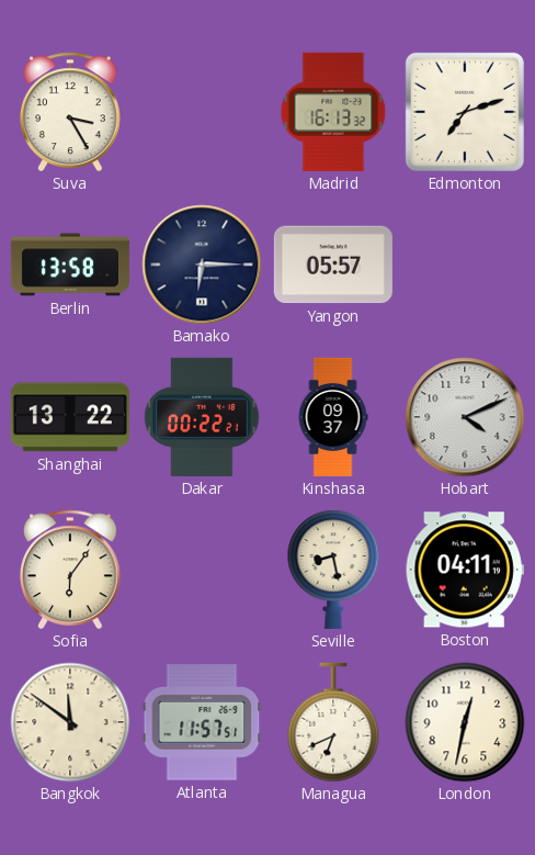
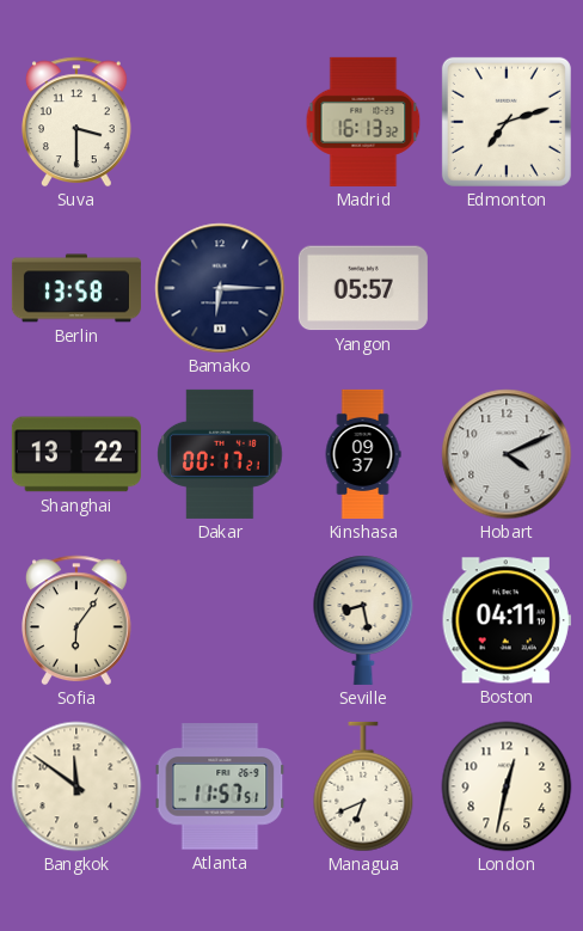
Suva: 3:25 -> 3:30
Dakar: 00:22 -> 00:17
